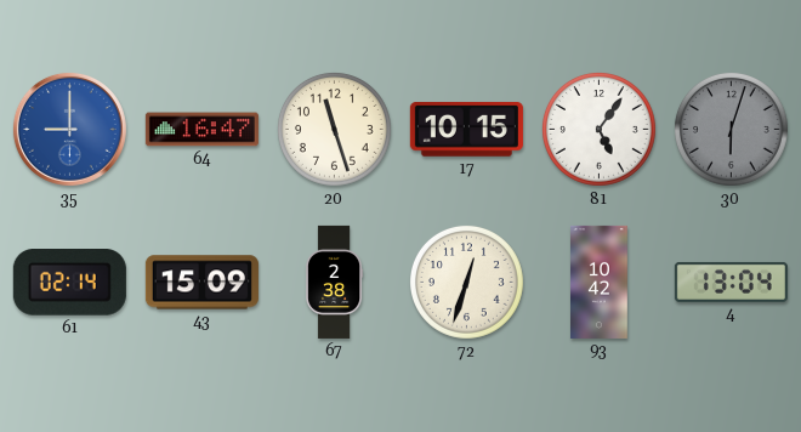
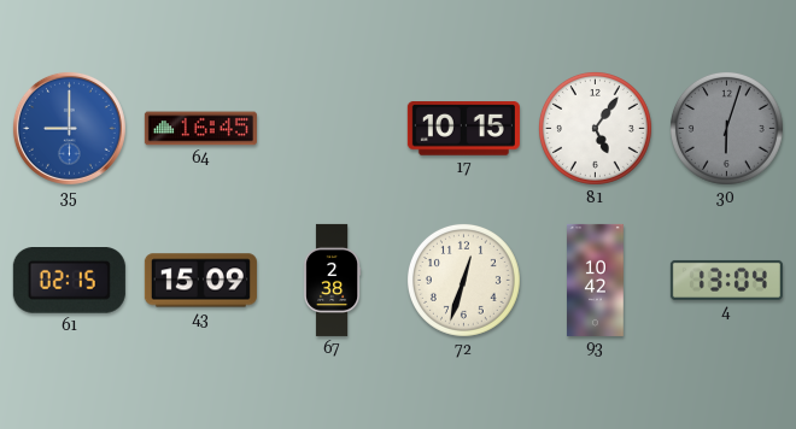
64: 16:47 -> 16:45
20: 11:27 -> none
61: 02:14 -> 02:15
